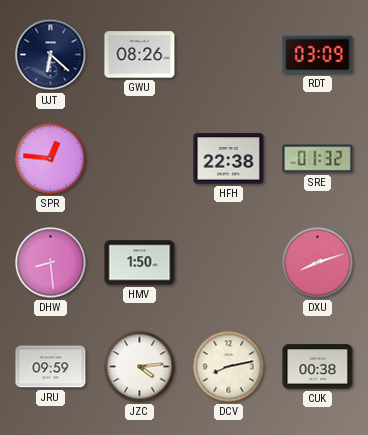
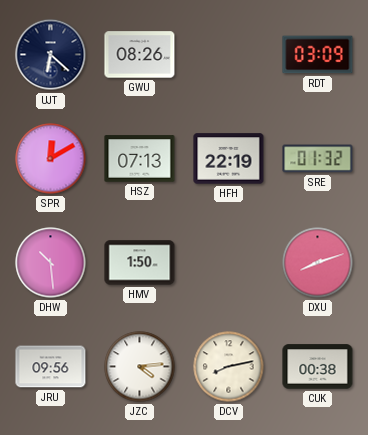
SPR: 12:46 -> 12:10
HSZ: none -> 07:13
HFH: 22:38 -> 22:19
DHW: 8:29 -> 10:29
JRU: 09:59 -> 09:56
